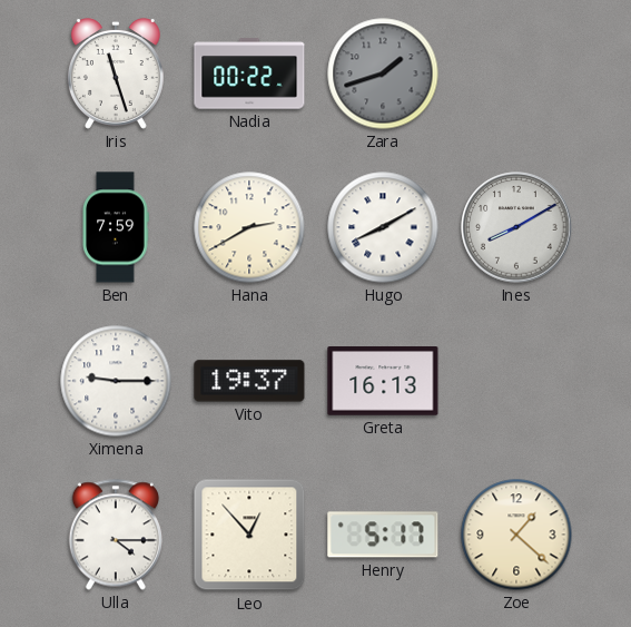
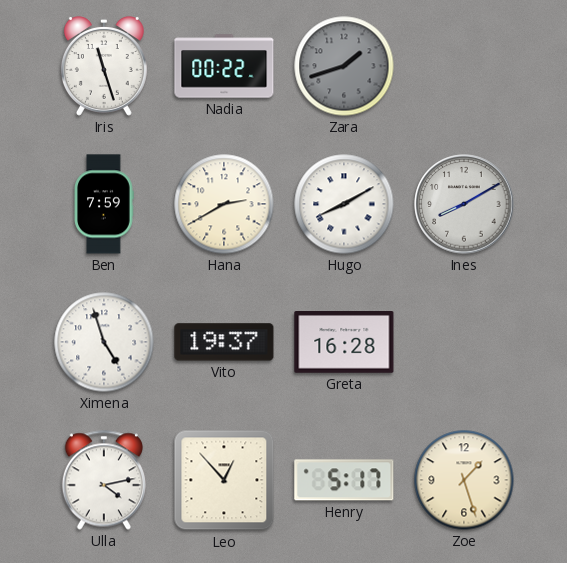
Ximena: 9:15 -> 4:57
Greta: 16:13 -> 16:28
Ulla: 4:15 -> 4:13
Zoe: 1:22 -> 1:27
